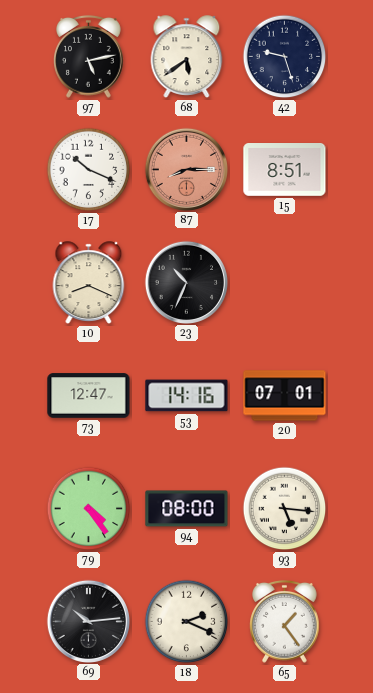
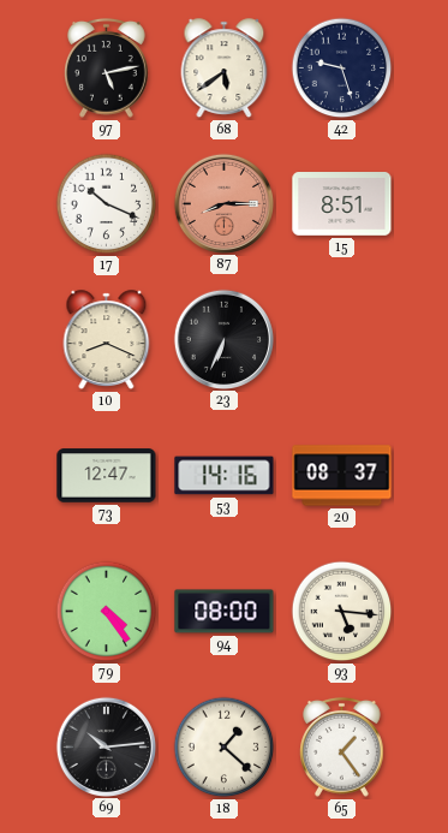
23: 10:34 -> 6:34
20: 07:01 -> 08:37
18: 2:19 -> 1:22
